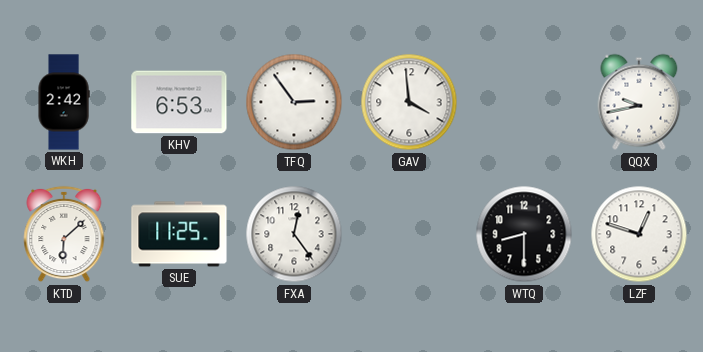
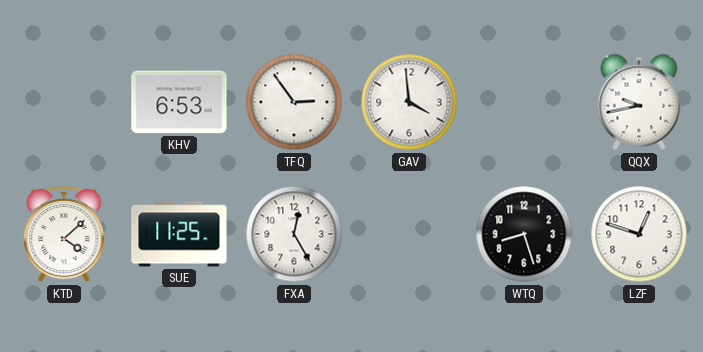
WKH: 2:42 -> none
KTD: 6:08 -> 4:08
FXA: 12:24 -> 12:25
WTQ: 8:30 -> 8:27
